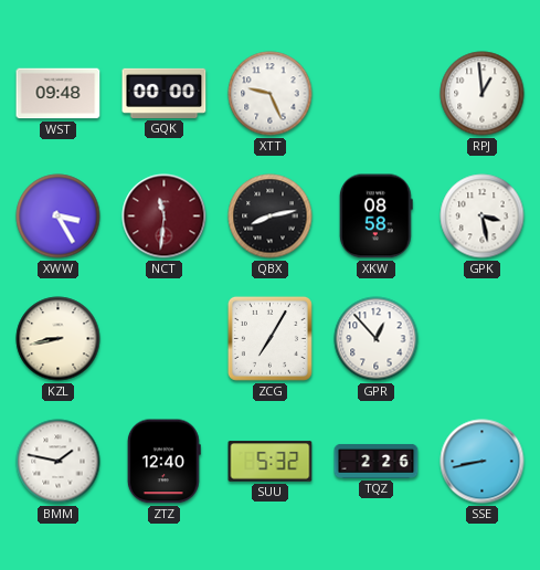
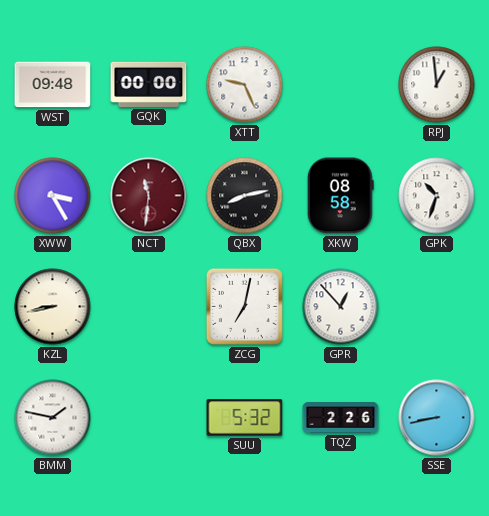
GPK: 3:28 -> 10:33
ZCG: 7:05 -> 7:02
ZTZ: 12:40 -> none
